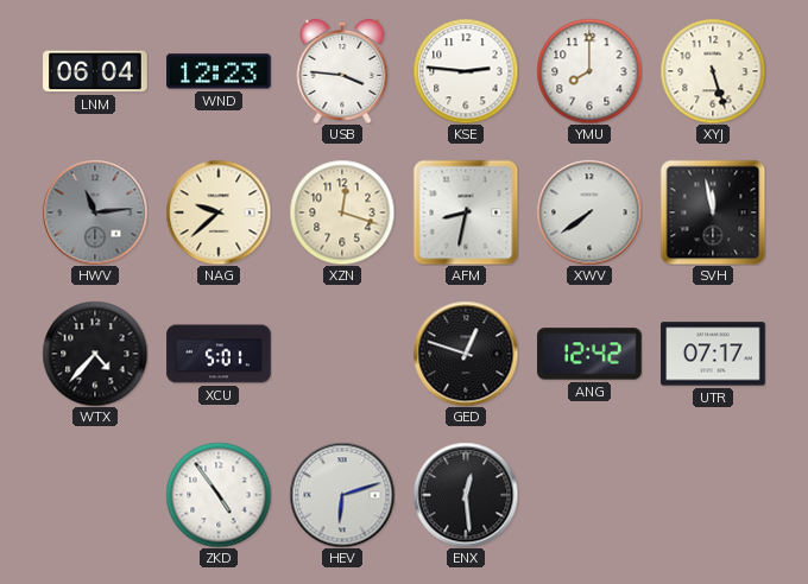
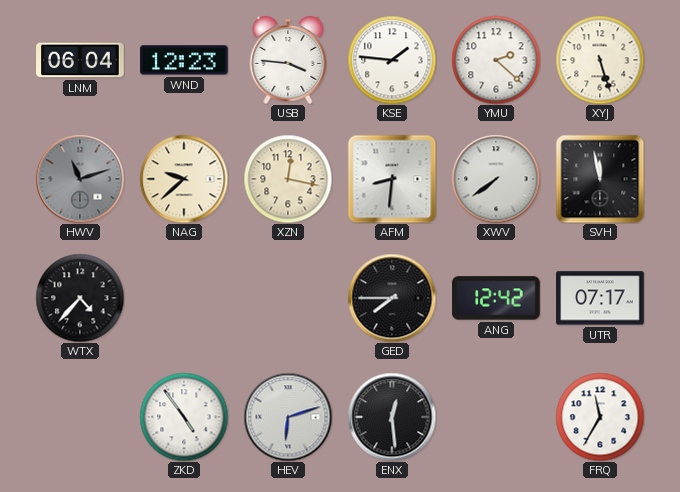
KSE: 2:46 -> 1:46
YMU: 8:00 -> 2:22
HWV: 11:14 -> 11:12
XZN: 12:18 -> 12:17
AFM: 8:32 -> 8:31
XCU: 5:01 -> none
GED: 12:48 -> 7:45
FRQ: none -> 11:35
